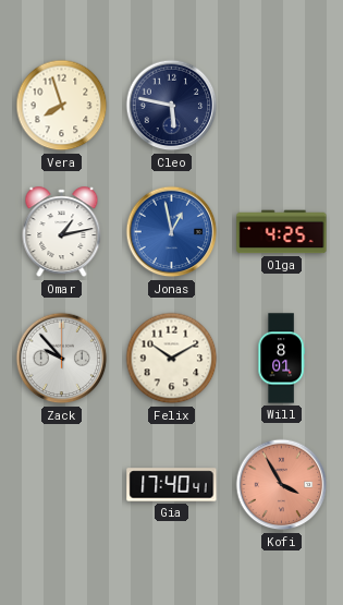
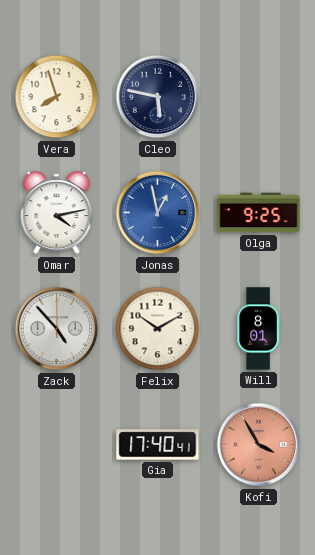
Omar: 1:13 -> 4:13
Olga: 4:25 -> 9:25
Zack: 9:53 -> 4:53
